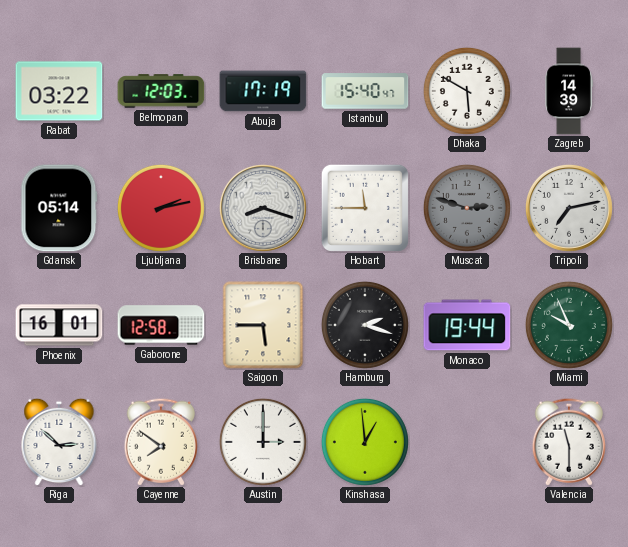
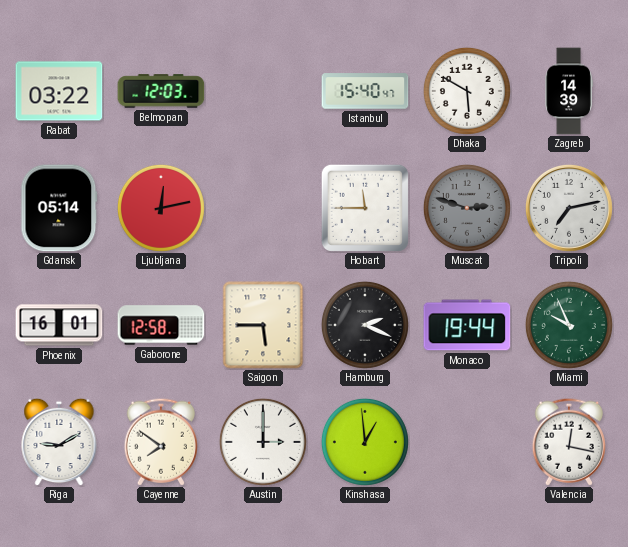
Abuja: 17:19 -> none
Ljubljana: 2:13 -> 12:13
Brisbane: 8:18 -> none
Hamburg: 2:18 -> 2:19
Riga: 2:52 -> 9:10
Valencia: 11:30 -> 12:17
